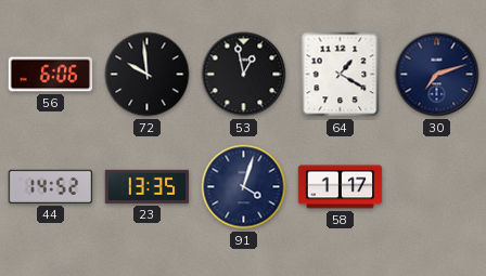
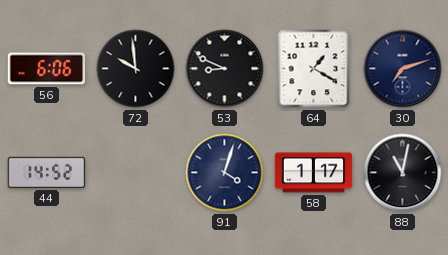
53: 12:58 -> 8:49
23: 13:35 -> none
88: none -> 11:02
